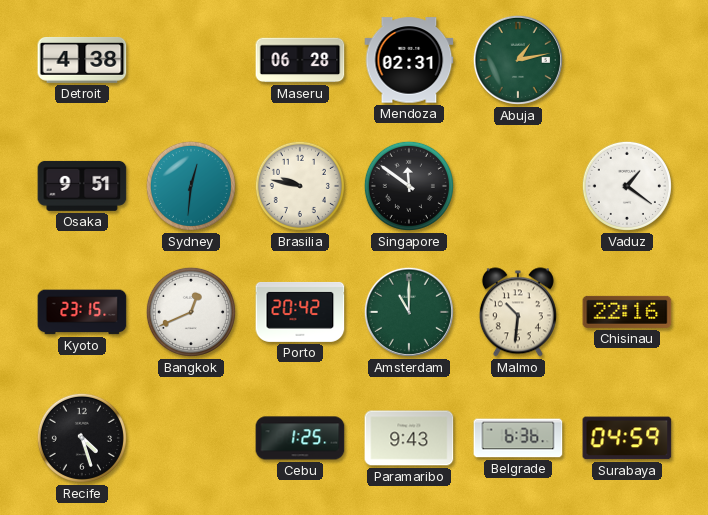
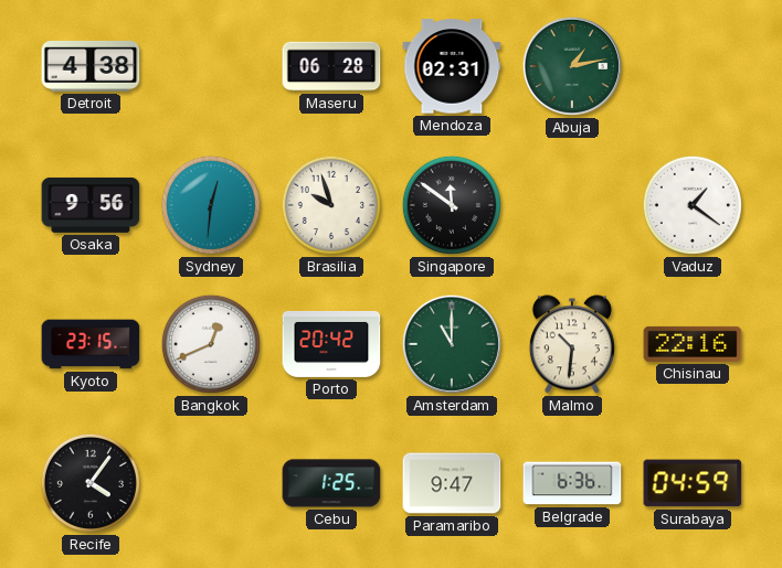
Osaka: 9:51 -> 9:56
Brasilia: 9:47 -> 9:57
Recife: 4:27 -> 4:06
Paramaribo: 9:43 -> 9:47
